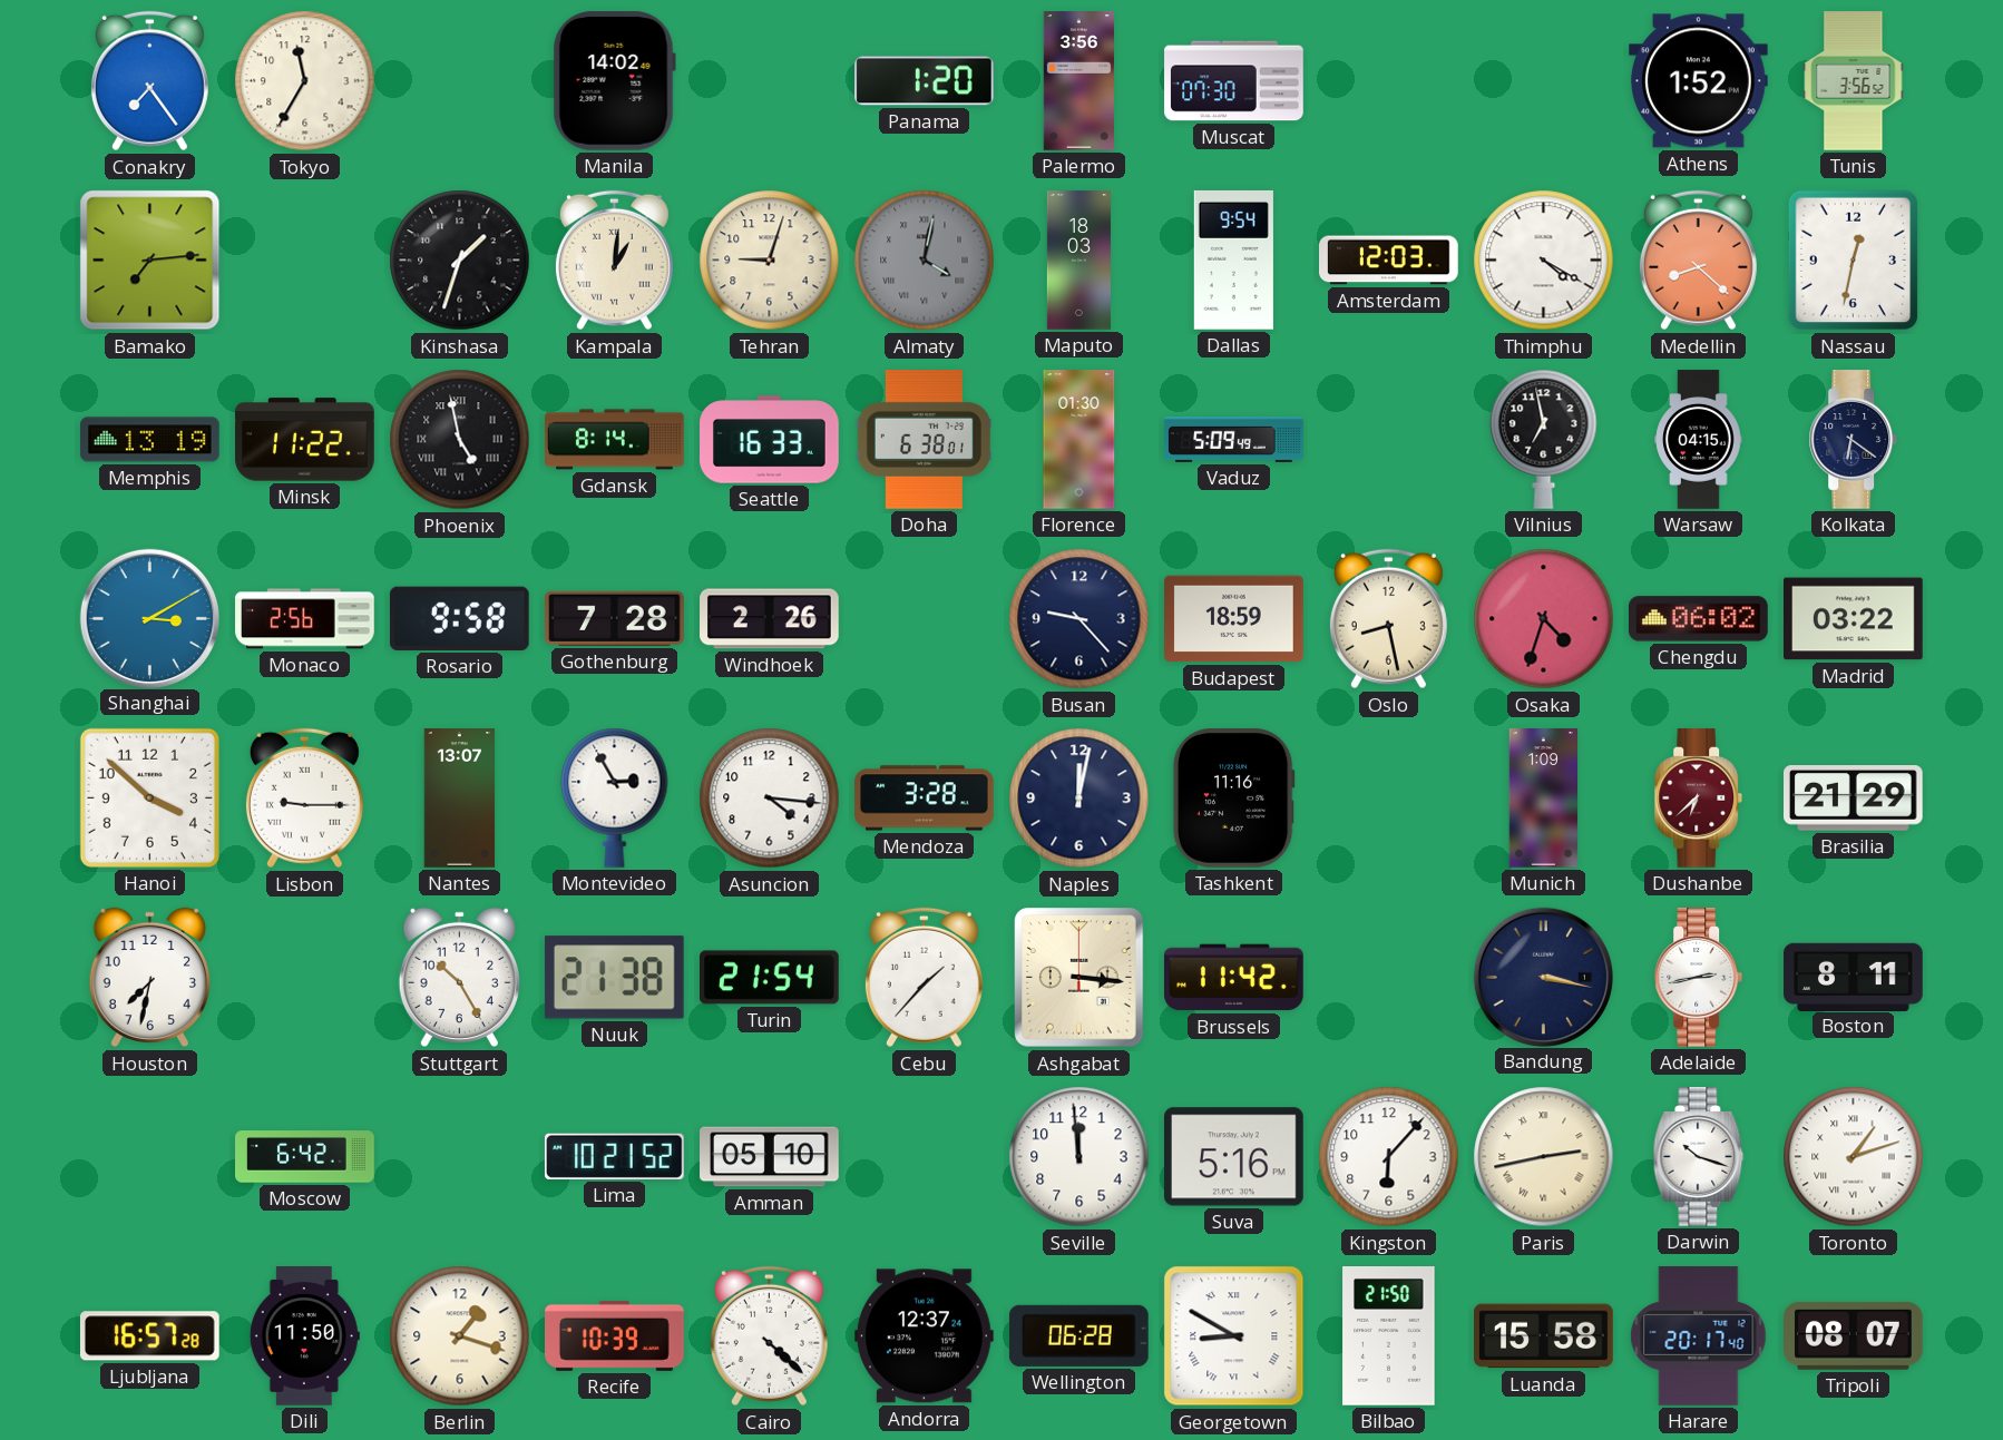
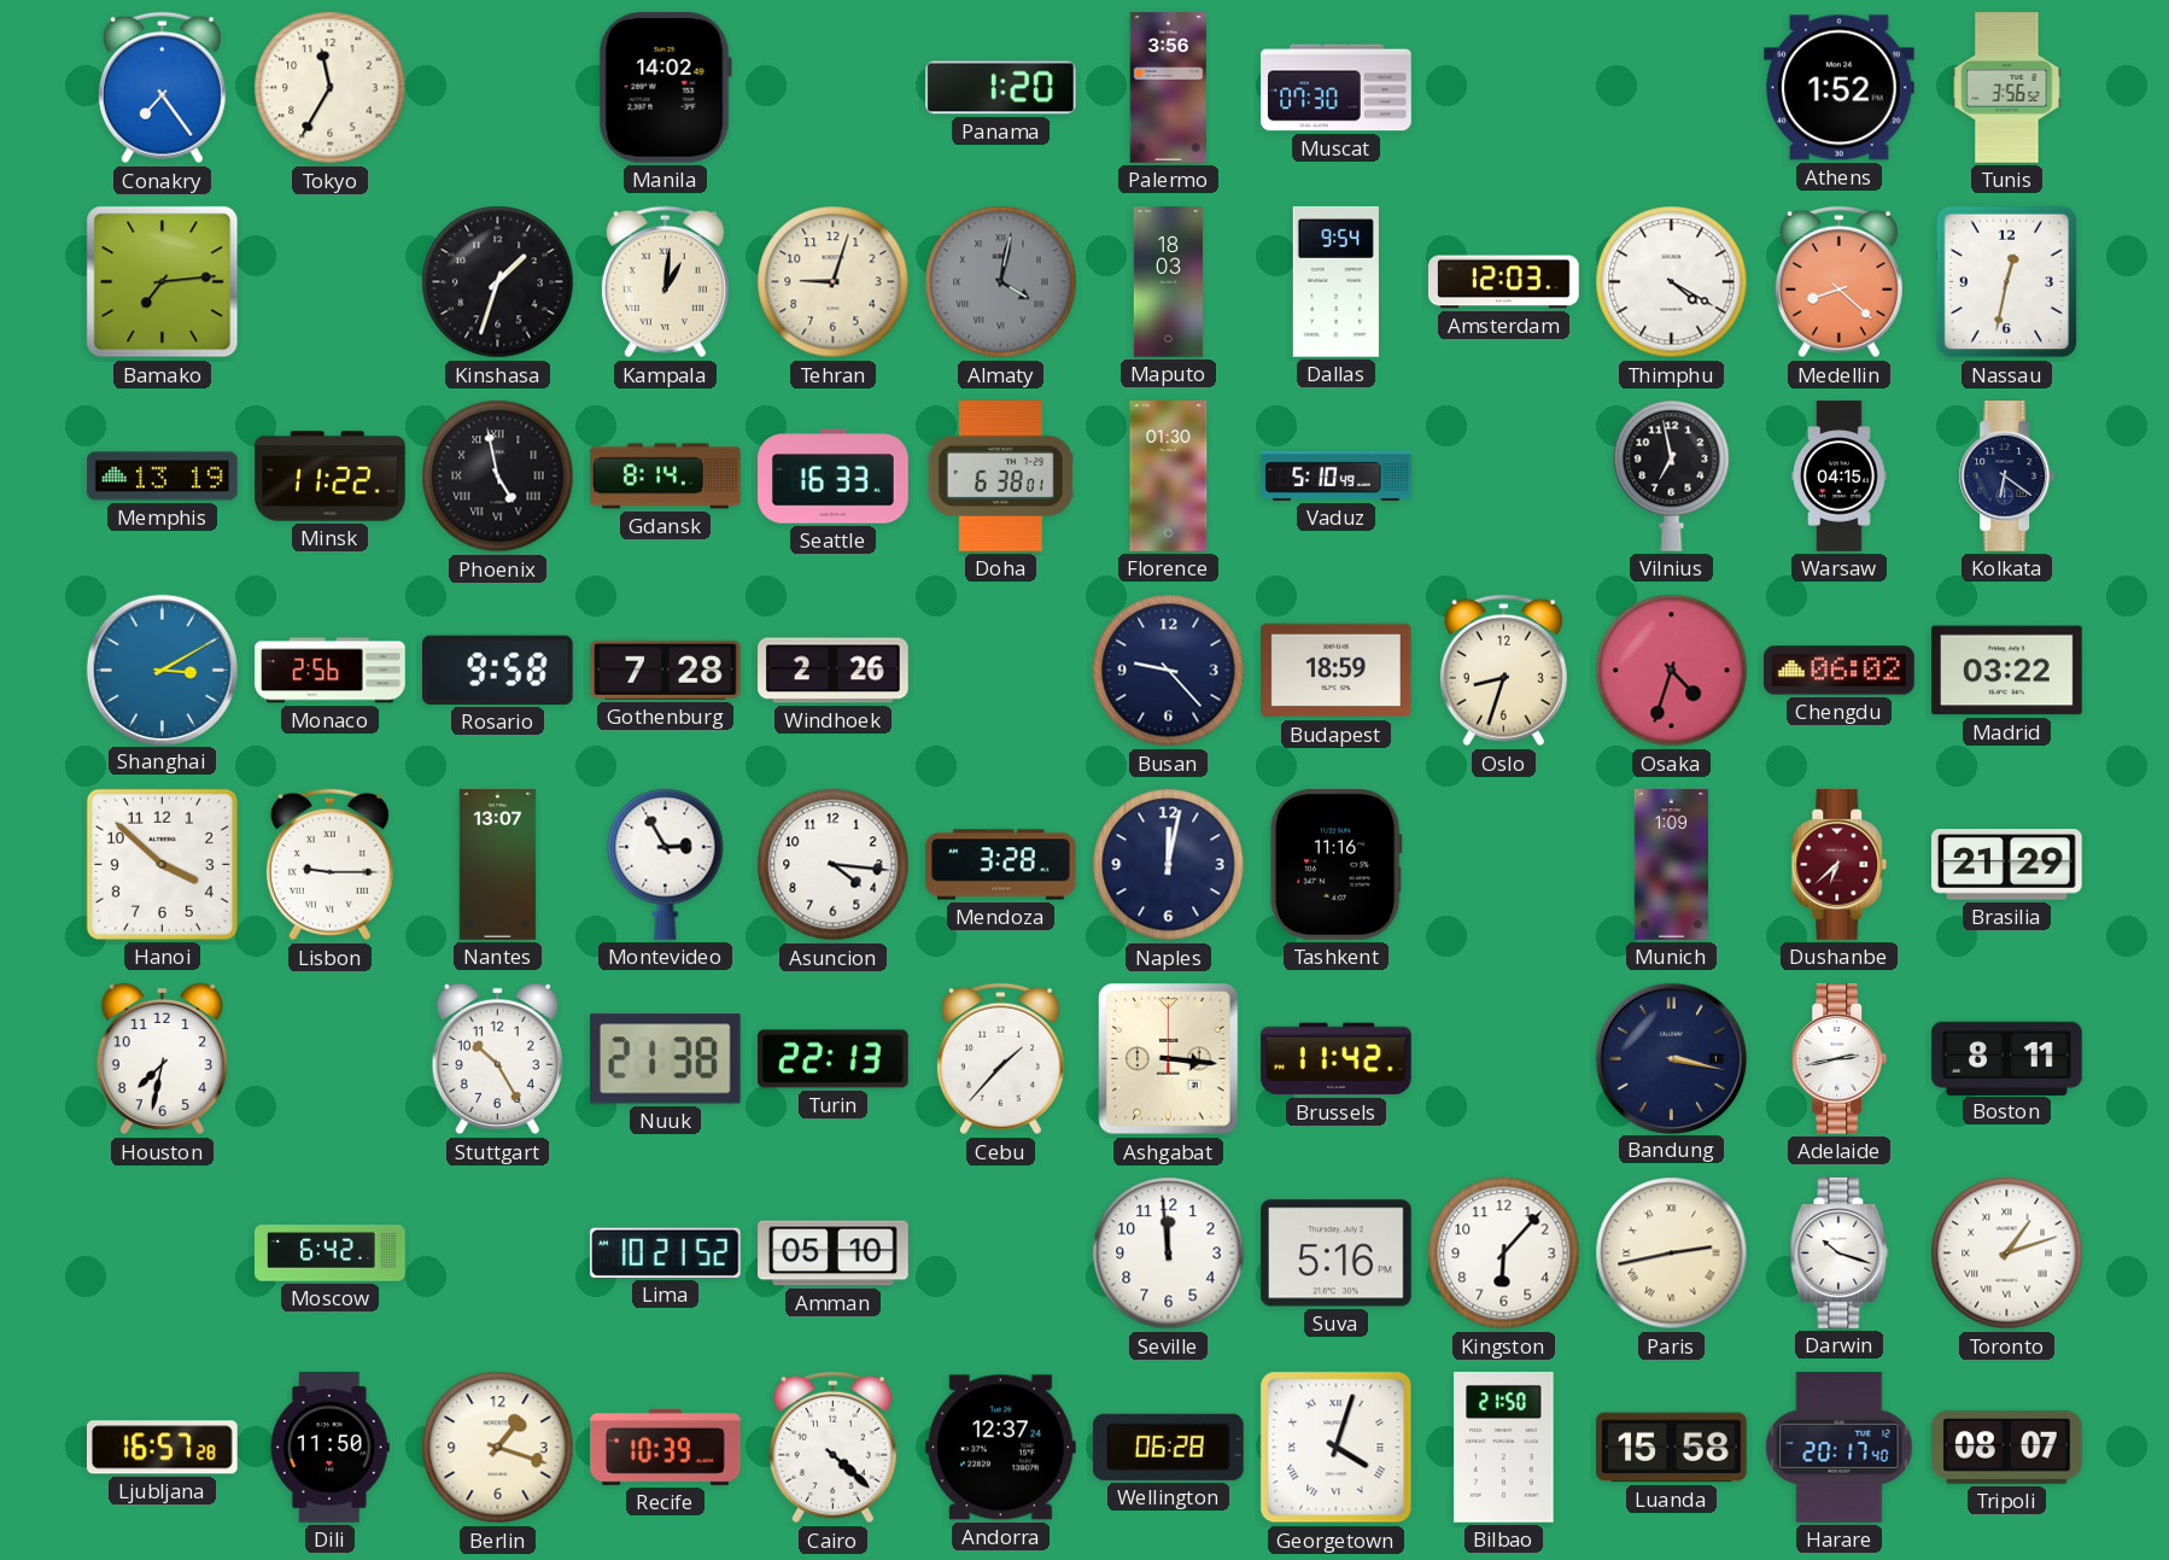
Vaduz: 5:09 -> 5:10
Oslo: 8:28 -> 8:33
Turin: 21:54 -> 22:13
Georgetown: 8:50 -> 4:03
